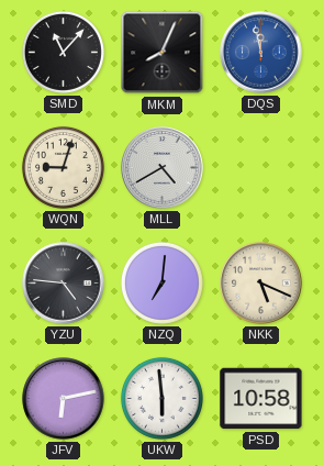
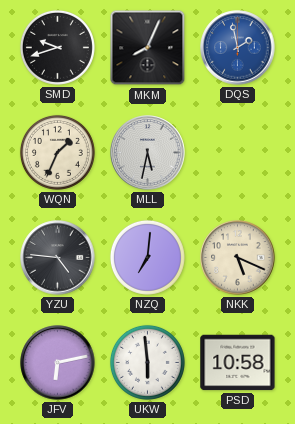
SMD: 11:07 -> 9:42
DQS: 11:58 -> 1:58
WQN: 9:03 -> 1:34
MLL: 4:40 -> 5:32
